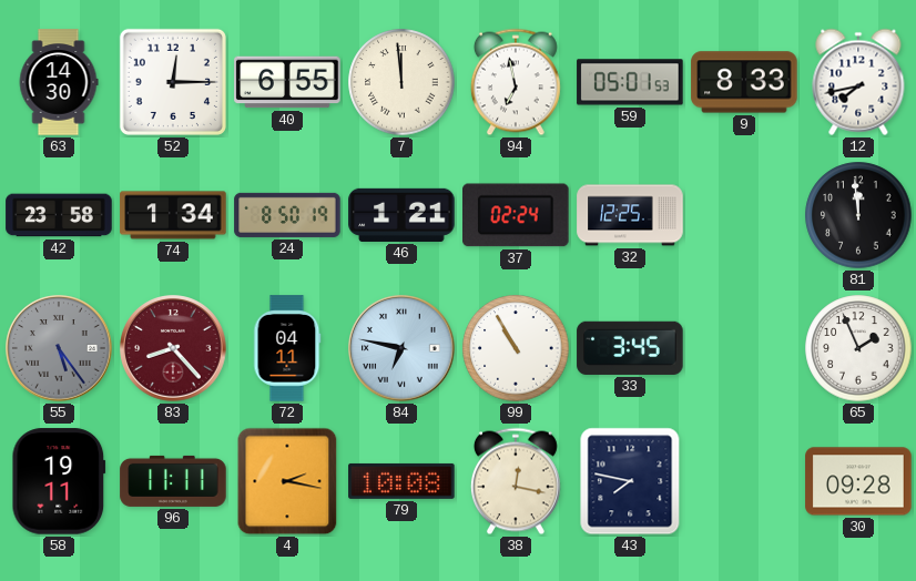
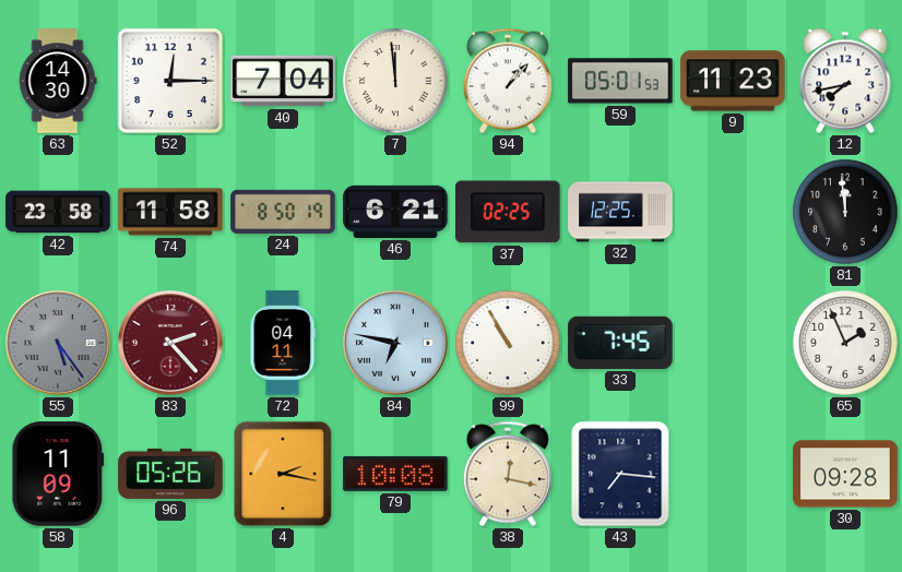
40: 6:55 -> 7:04
94: 6:58 -> 1:07
9: 8:33 -> 11:23
74: 1:34 -> 11:58
46: 1:21 -> 6:21
37: 02:24 -> 02:25
83: 8:23 -> 2:23
33: 3:45 -> 7:45
58: 19:11 -> 11:09
96: 11:11 -> 05:26
43: 7:47 -> 7:16
